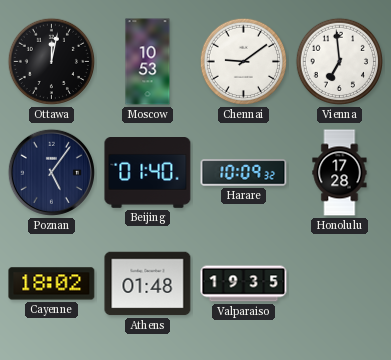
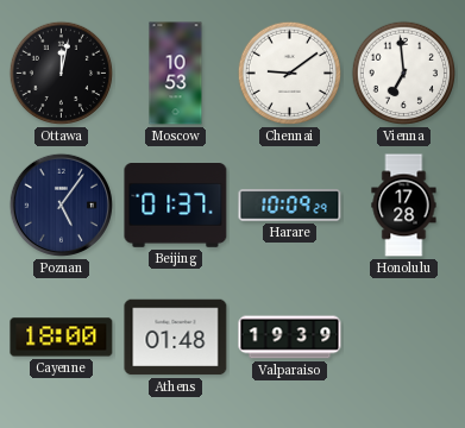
Beijing: 01:40 -> 01:37
Harare: 10:09:32 -> 10:09:29
Cayenne: 18:02 -> 18:00
Valparaiso: 19:35 -> 19:39
